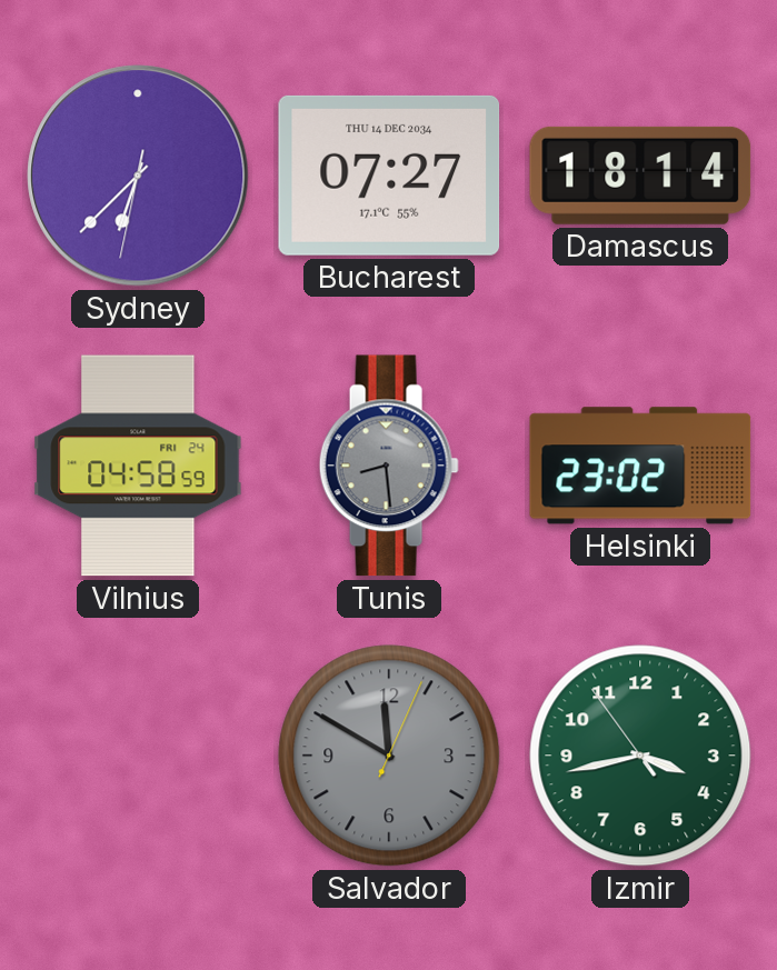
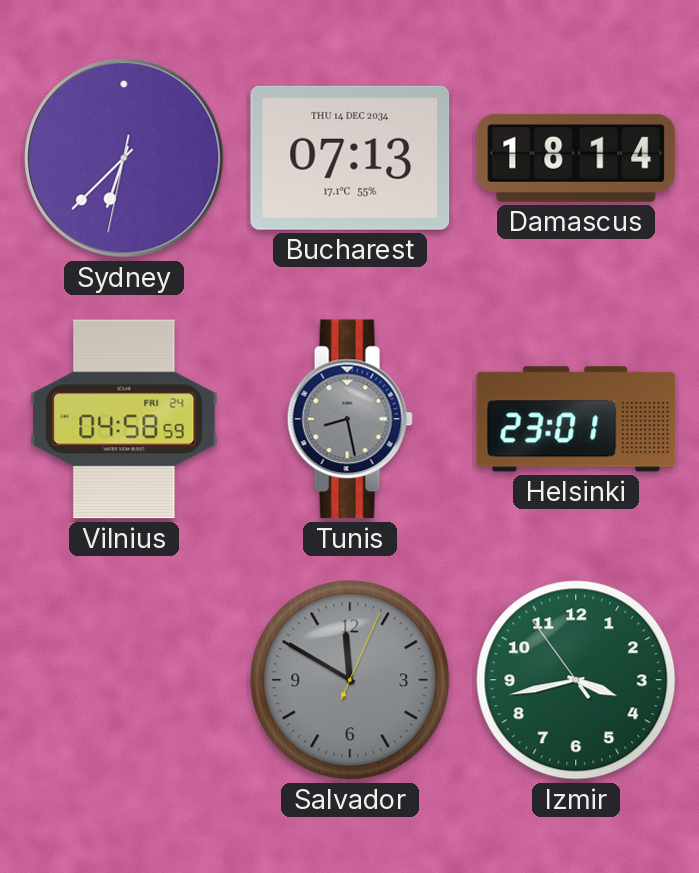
Bucharest: 07:27 -> 07:13
Tunis: 8:29 -> 8:28
Helsinki: 23:02 -> 23:01
